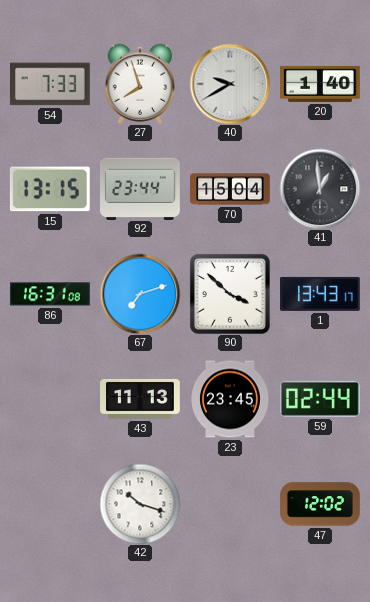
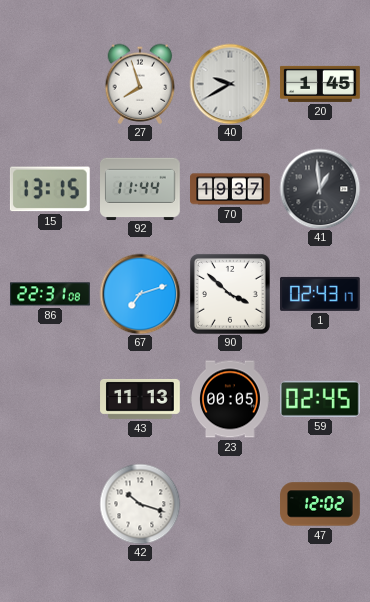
54: 7:33 -> none
20: 1:40 -> 1:45
92: 23:44 -> 11:44
70: 15:04 -> 19:37
86: 16:31 -> 22:31
1: 13:43 -> 02:43
23: 23:45 -> 00:05
59: 02:44 -> 02:45
